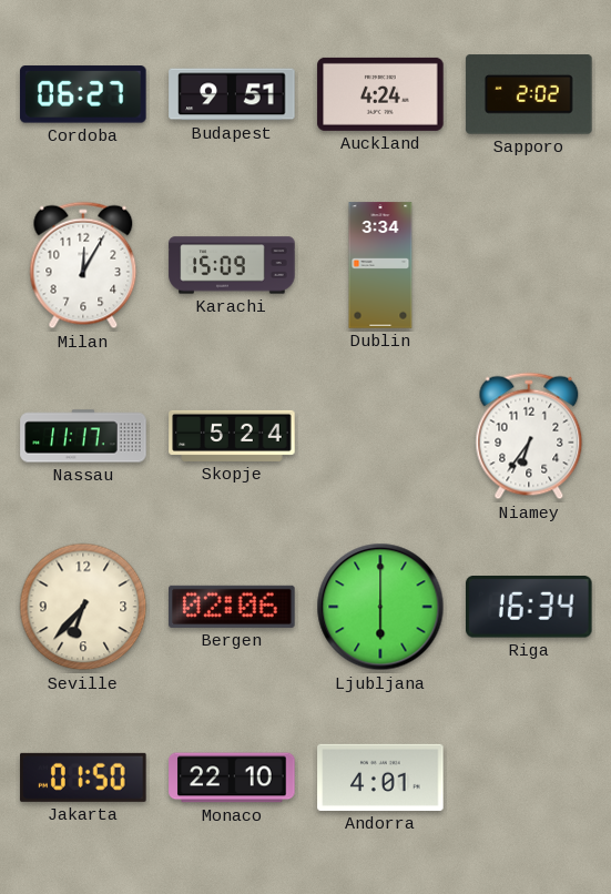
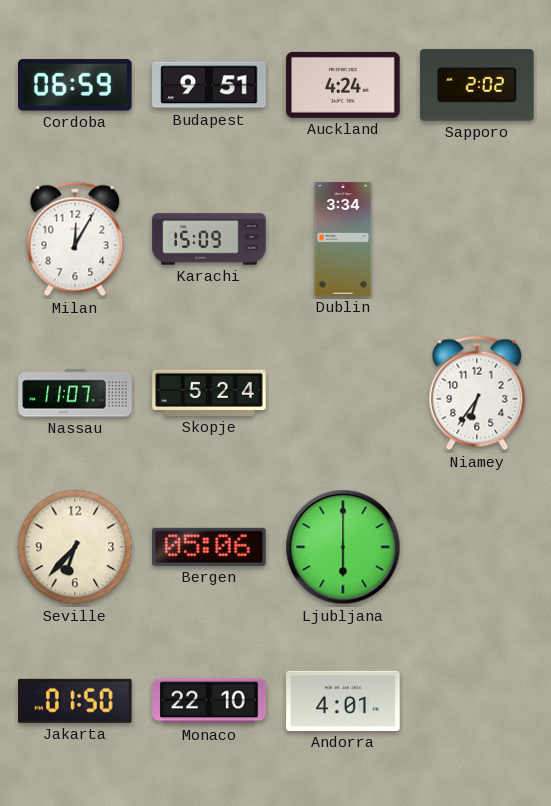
Cordoba: 06:27 -> 06:59
Nassau: 11:17 -> 11:07
Bergen: 02:06 -> 05:06
Riga: 16:34 -> none
